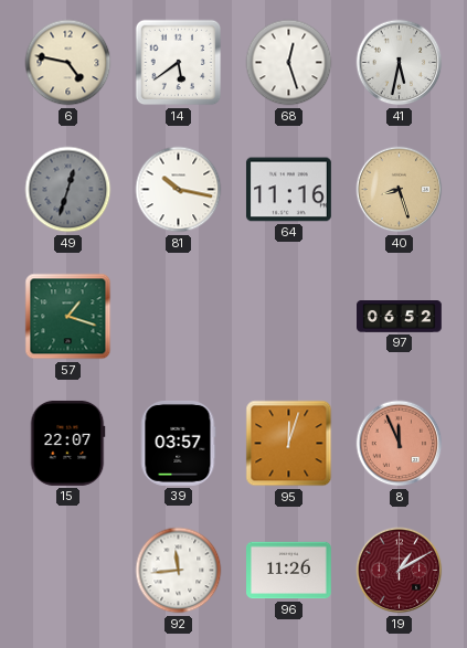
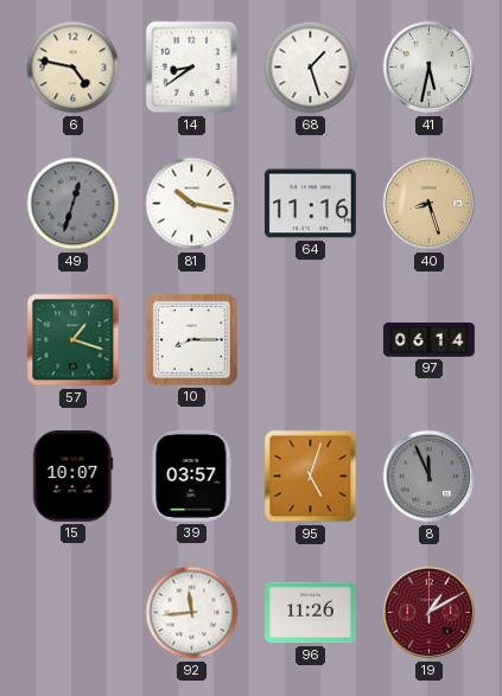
14: 5:39 -> 8:39
68: 12:27 -> 1:27
10: none -> 8:15
97: 06:52 -> 06:14
15: 22:07 -> 10:07
95: 12:03 -> 5:03
8 dial: salmon -> grey
